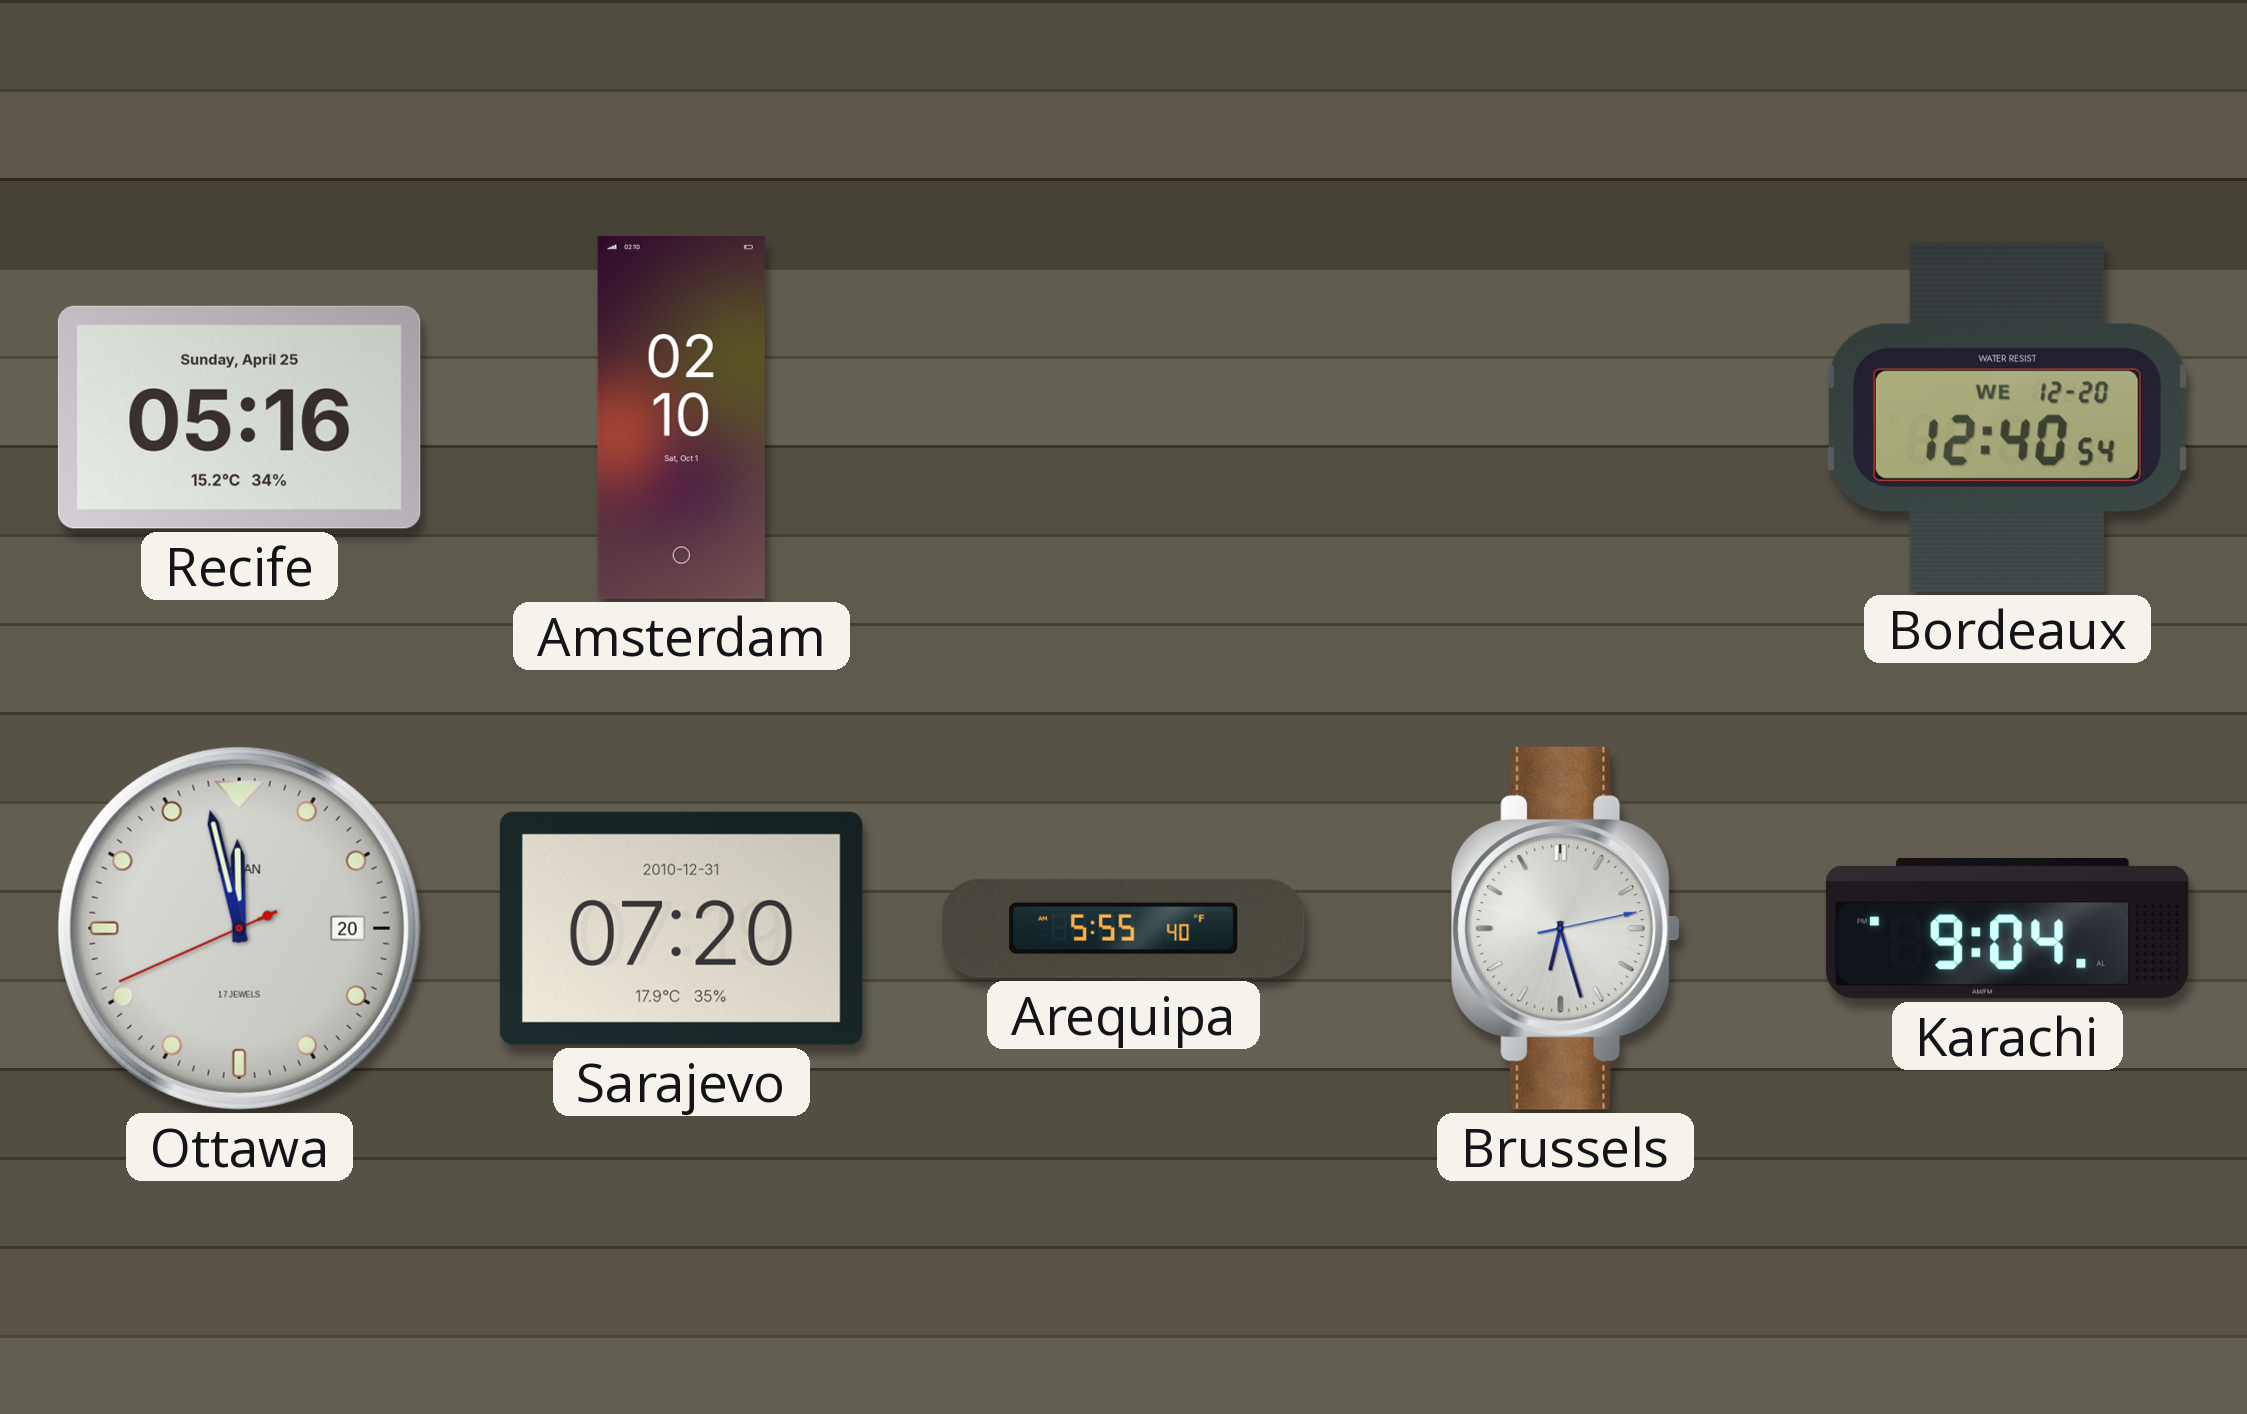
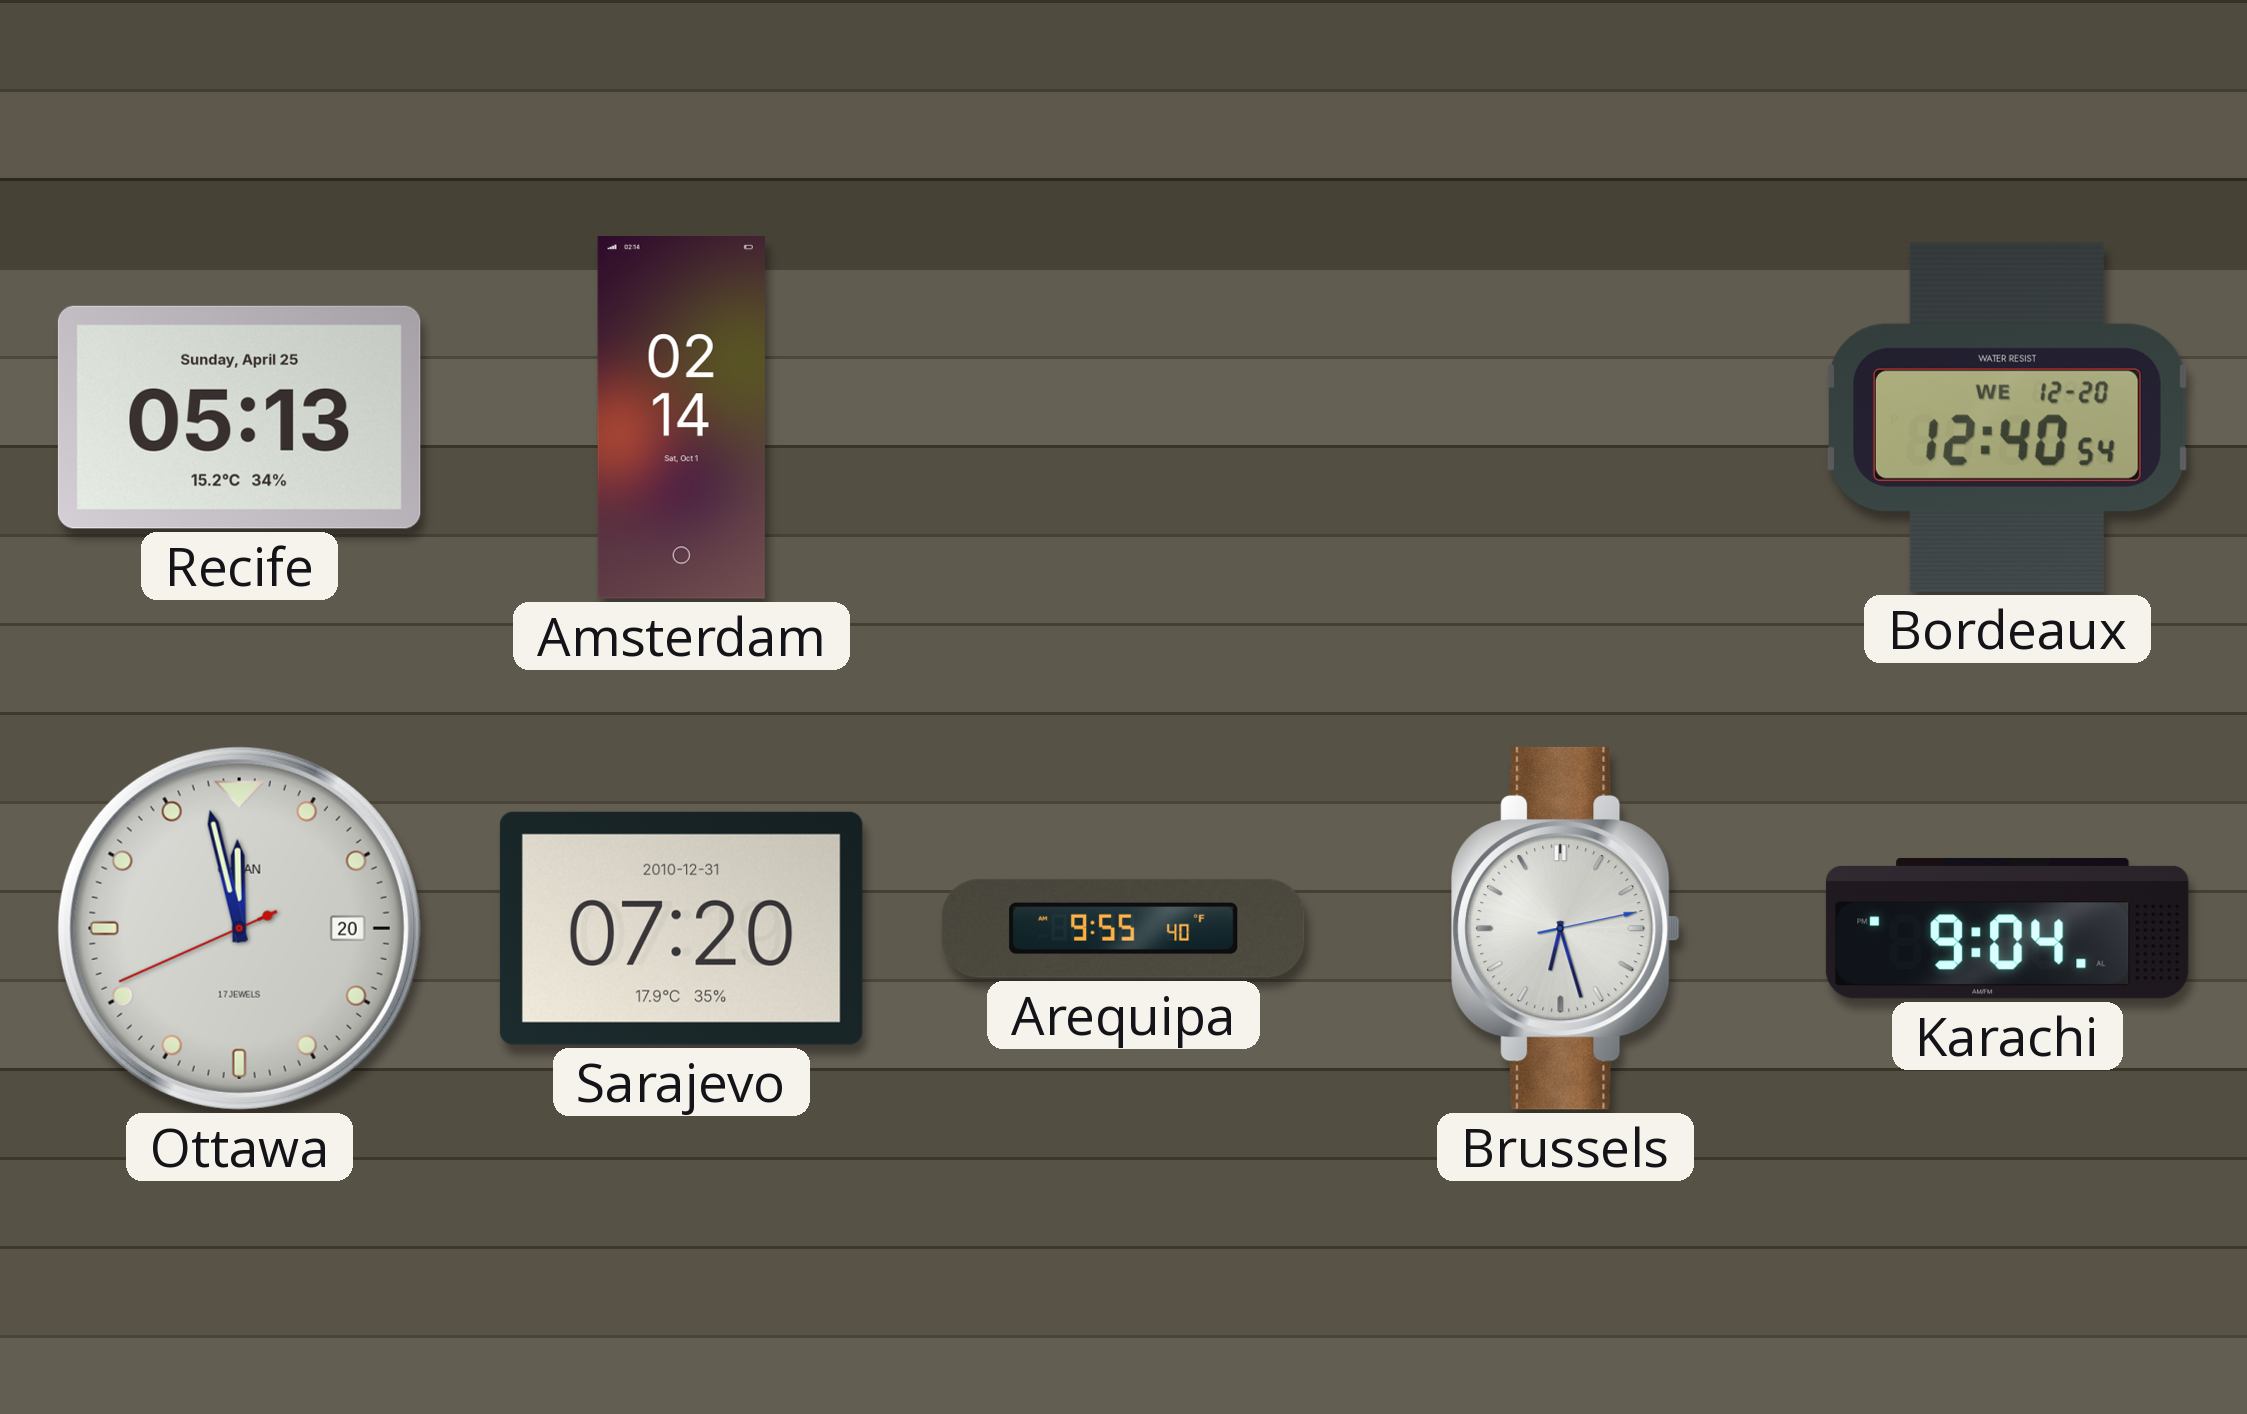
Recife: 05:16 -> 05:13
Amsterdam: 02:10 -> 02:14
Arequipa: 5:55 -> 9:55
